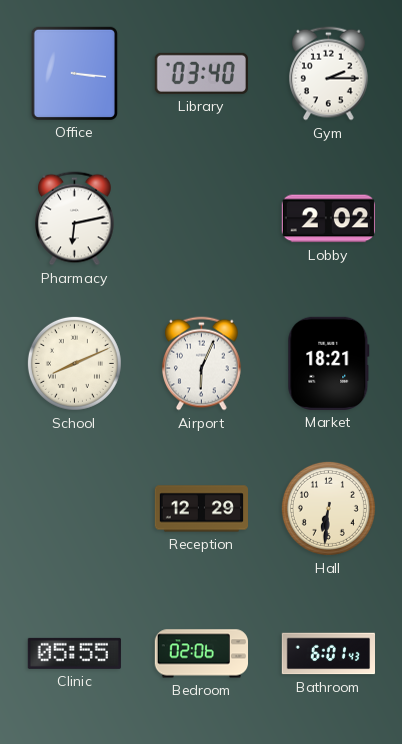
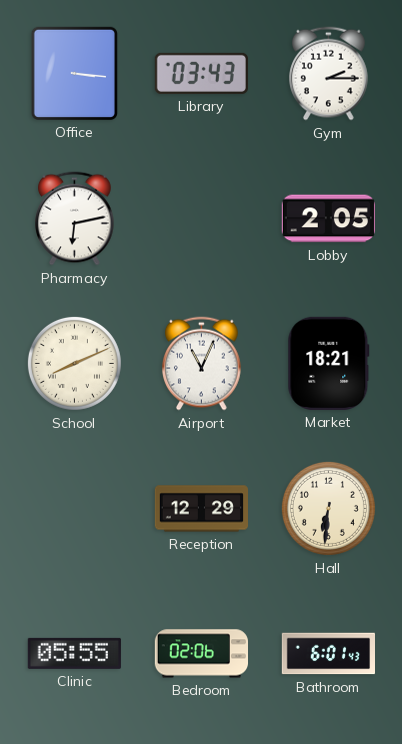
Library: 03:40 -> 03:43
Lobby: 2:02 -> 2:05
Airport: 6:04 -> 11:04
